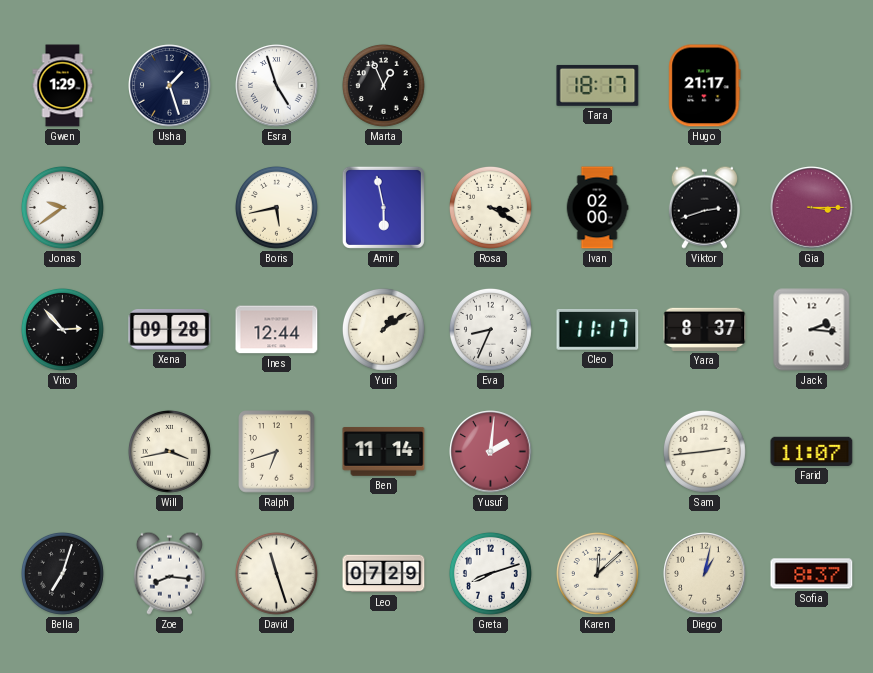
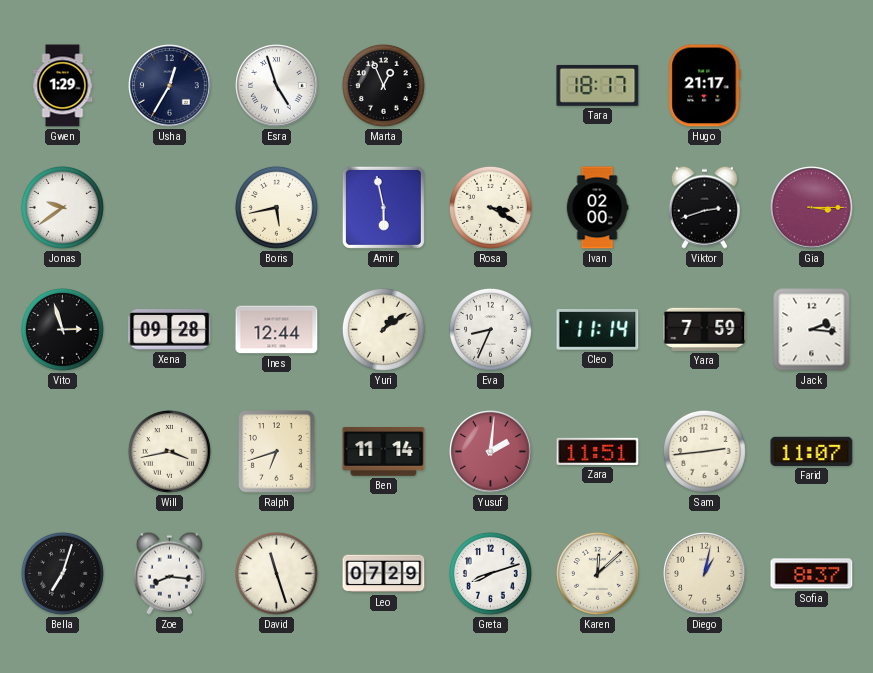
Usha: 1:27 -> 12:35
Vito: 2:53 -> 2:57
Cleo: 11:17 -> 11:14
Yara: 8:37 -> 7:59
Zara: none -> 11:51
